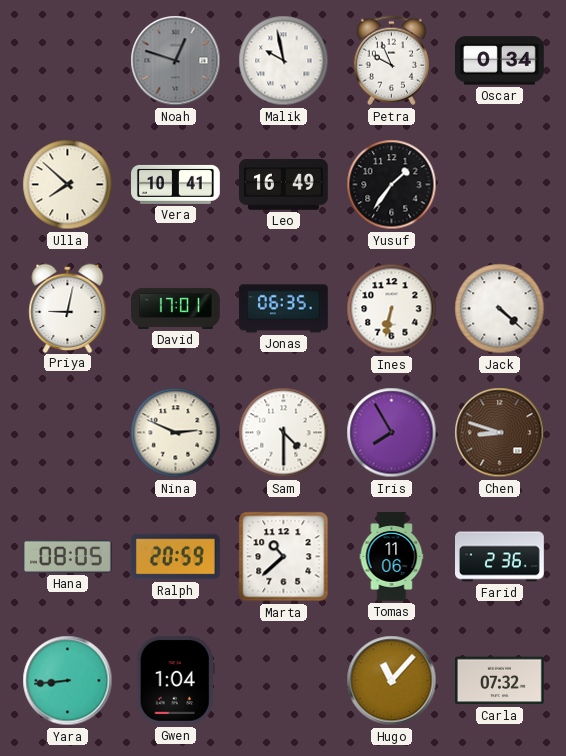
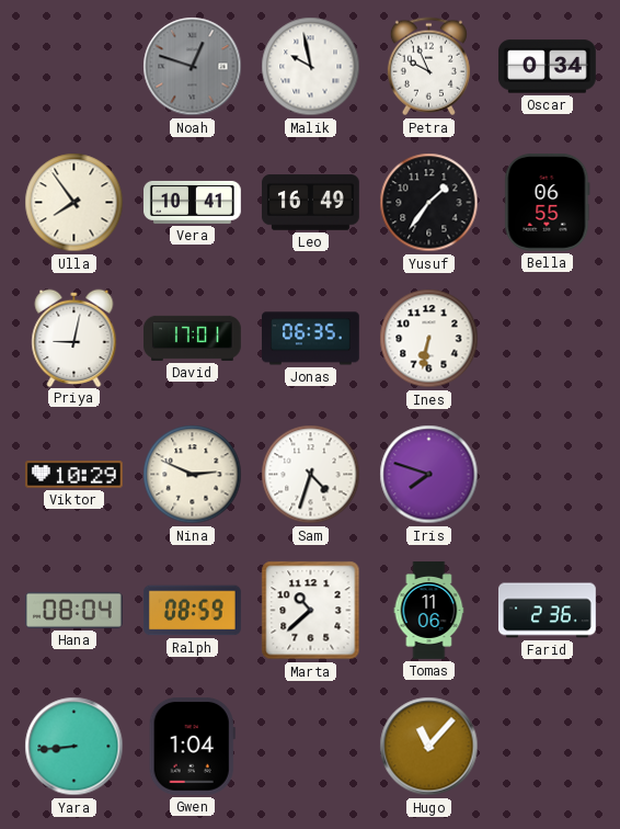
Ulla: 7:52 -> 7:54
Bella: none -> 06:55
Jack: 4:22 -> none
Viktor: none -> 10:29
Sam: 4:30 -> 4:33
Iris: 7:55 -> 7:48
Chen: 8:48 -> none
Hana: 08:05 -> 08:04
Ralph: 20:59 -> 08:59
Carla: 07:32 -> none
